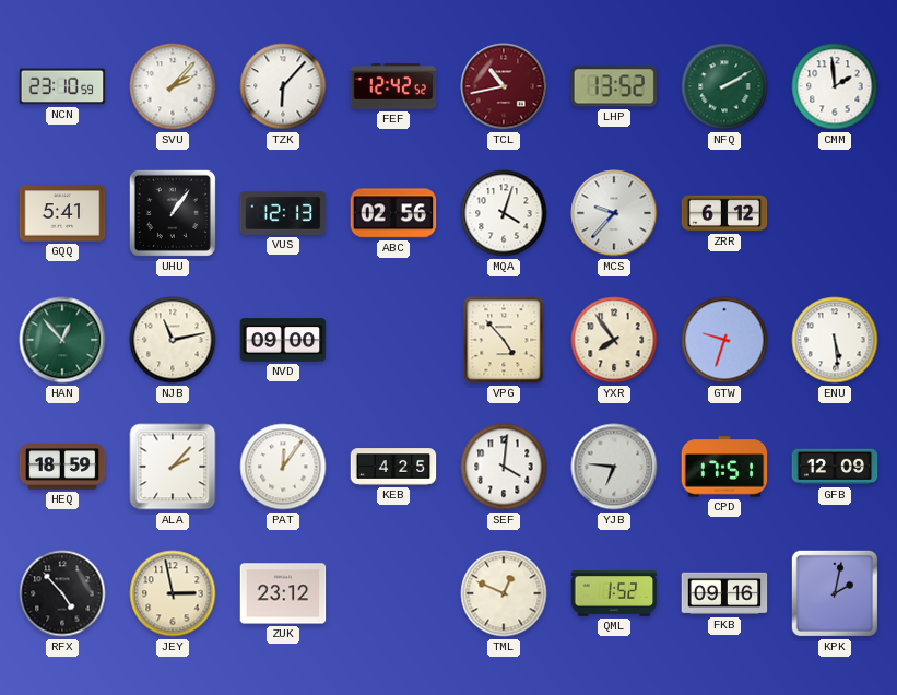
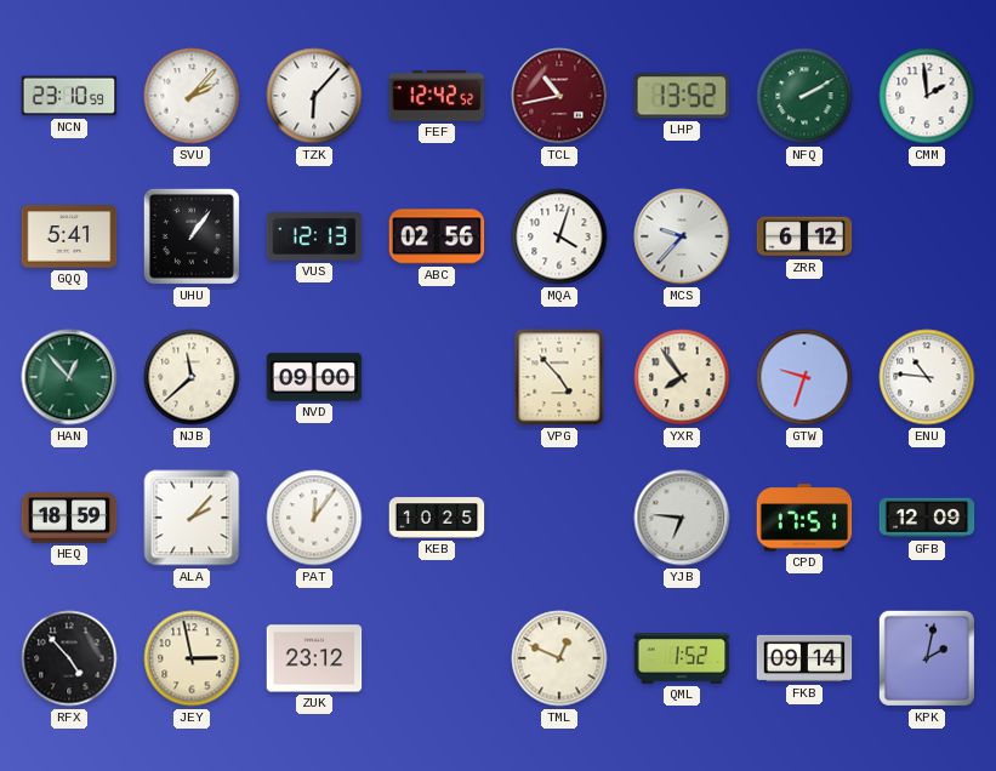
NJB: 11:13 -> 11:38
ENU: 5:29 -> 10:46
KEB: 4:25 -> 10:25
SEF: 4:01 -> none
FKB: 09:16 -> 09:14
